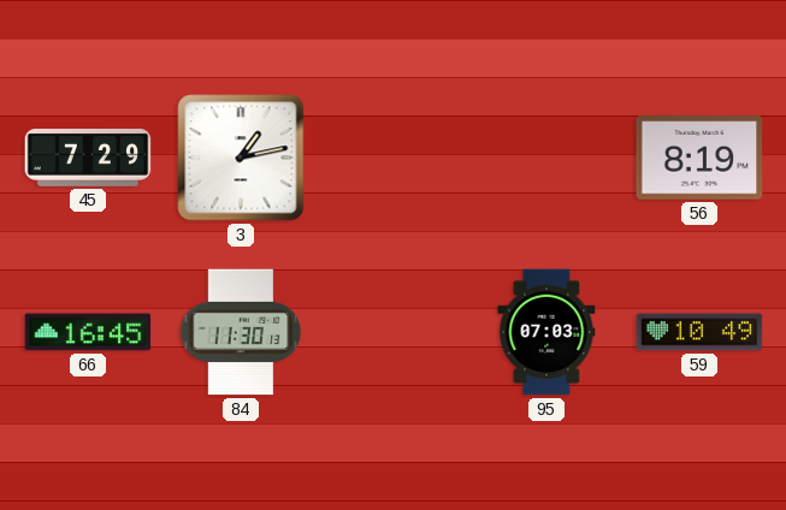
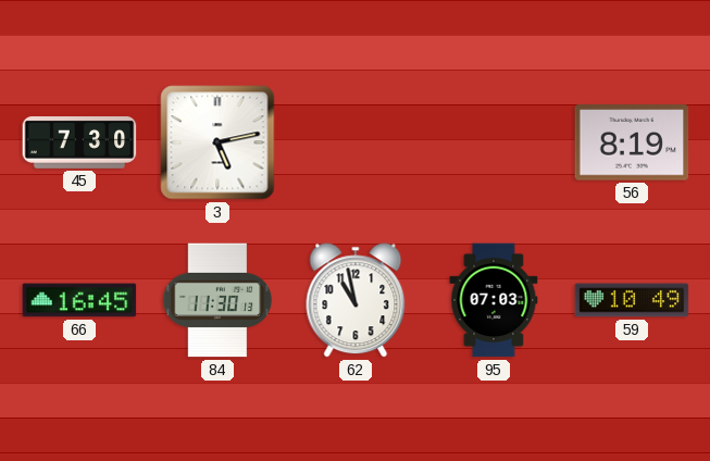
45: 7:29 -> 7:30
3: 1:13 -> 5:13
62: none -> 10:58
